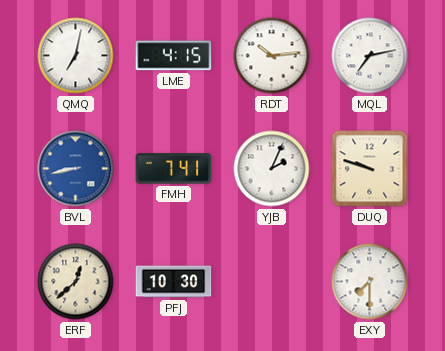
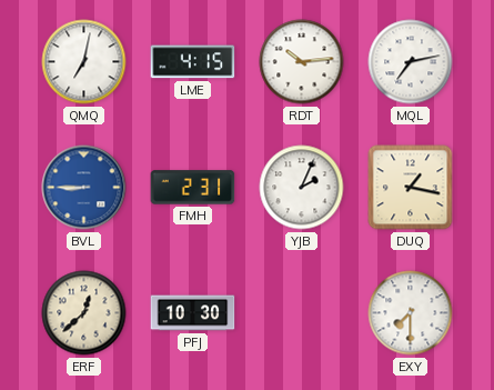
BVL: 8:43 -> 8:45
FMH: 7:41 -> 2:31
DUQ: 9:48 -> 1:17
